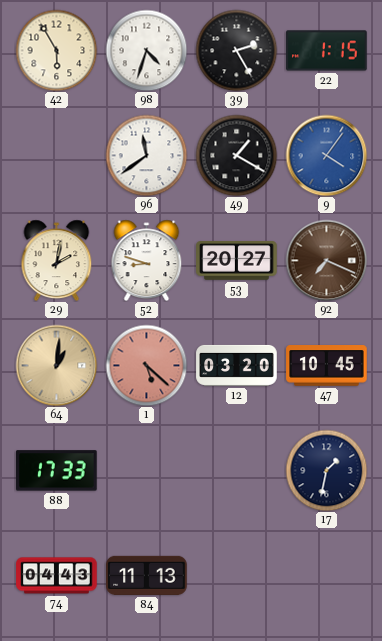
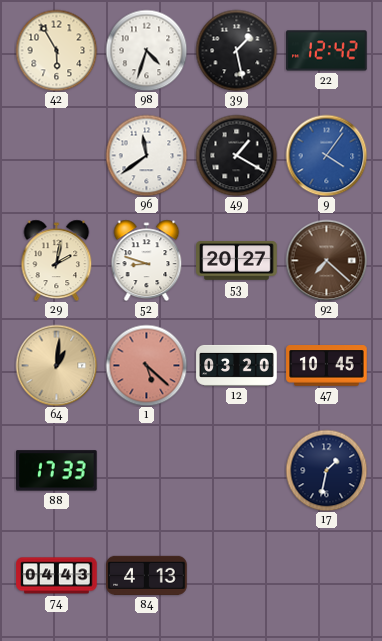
39: 2:25 -> 1:28
22: 1:15 -> 12:42
92: 7:19 -> 7:22
84: 11:13 -> 4:13
